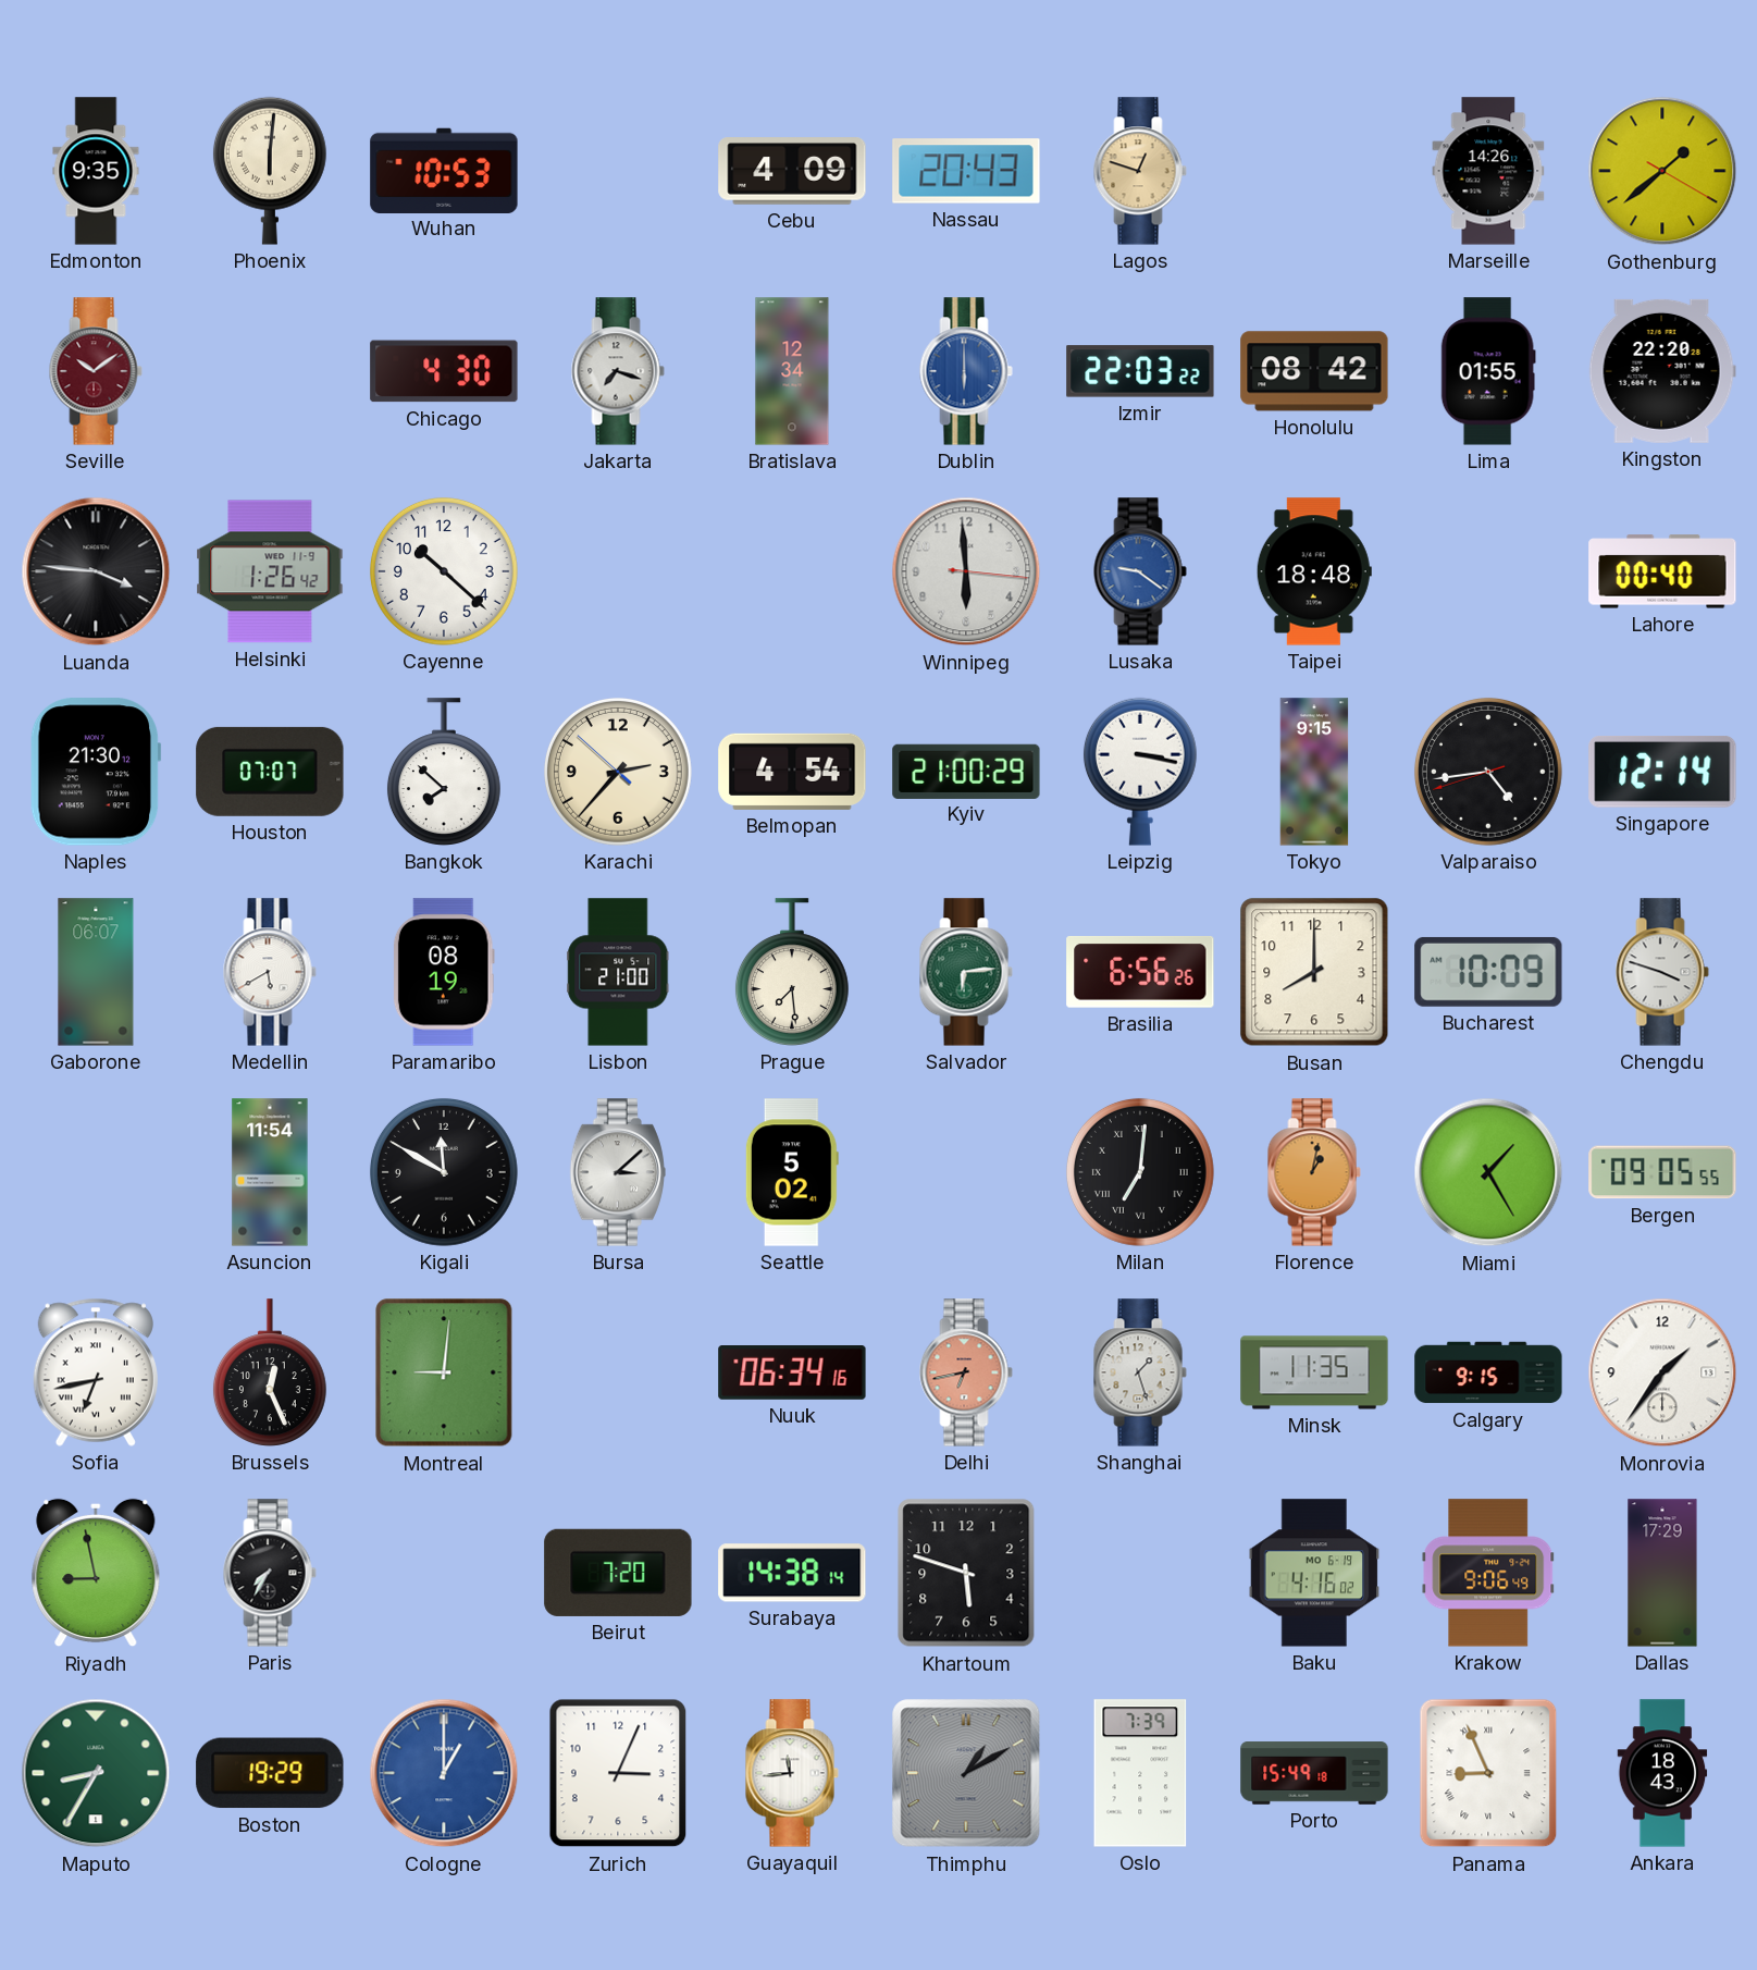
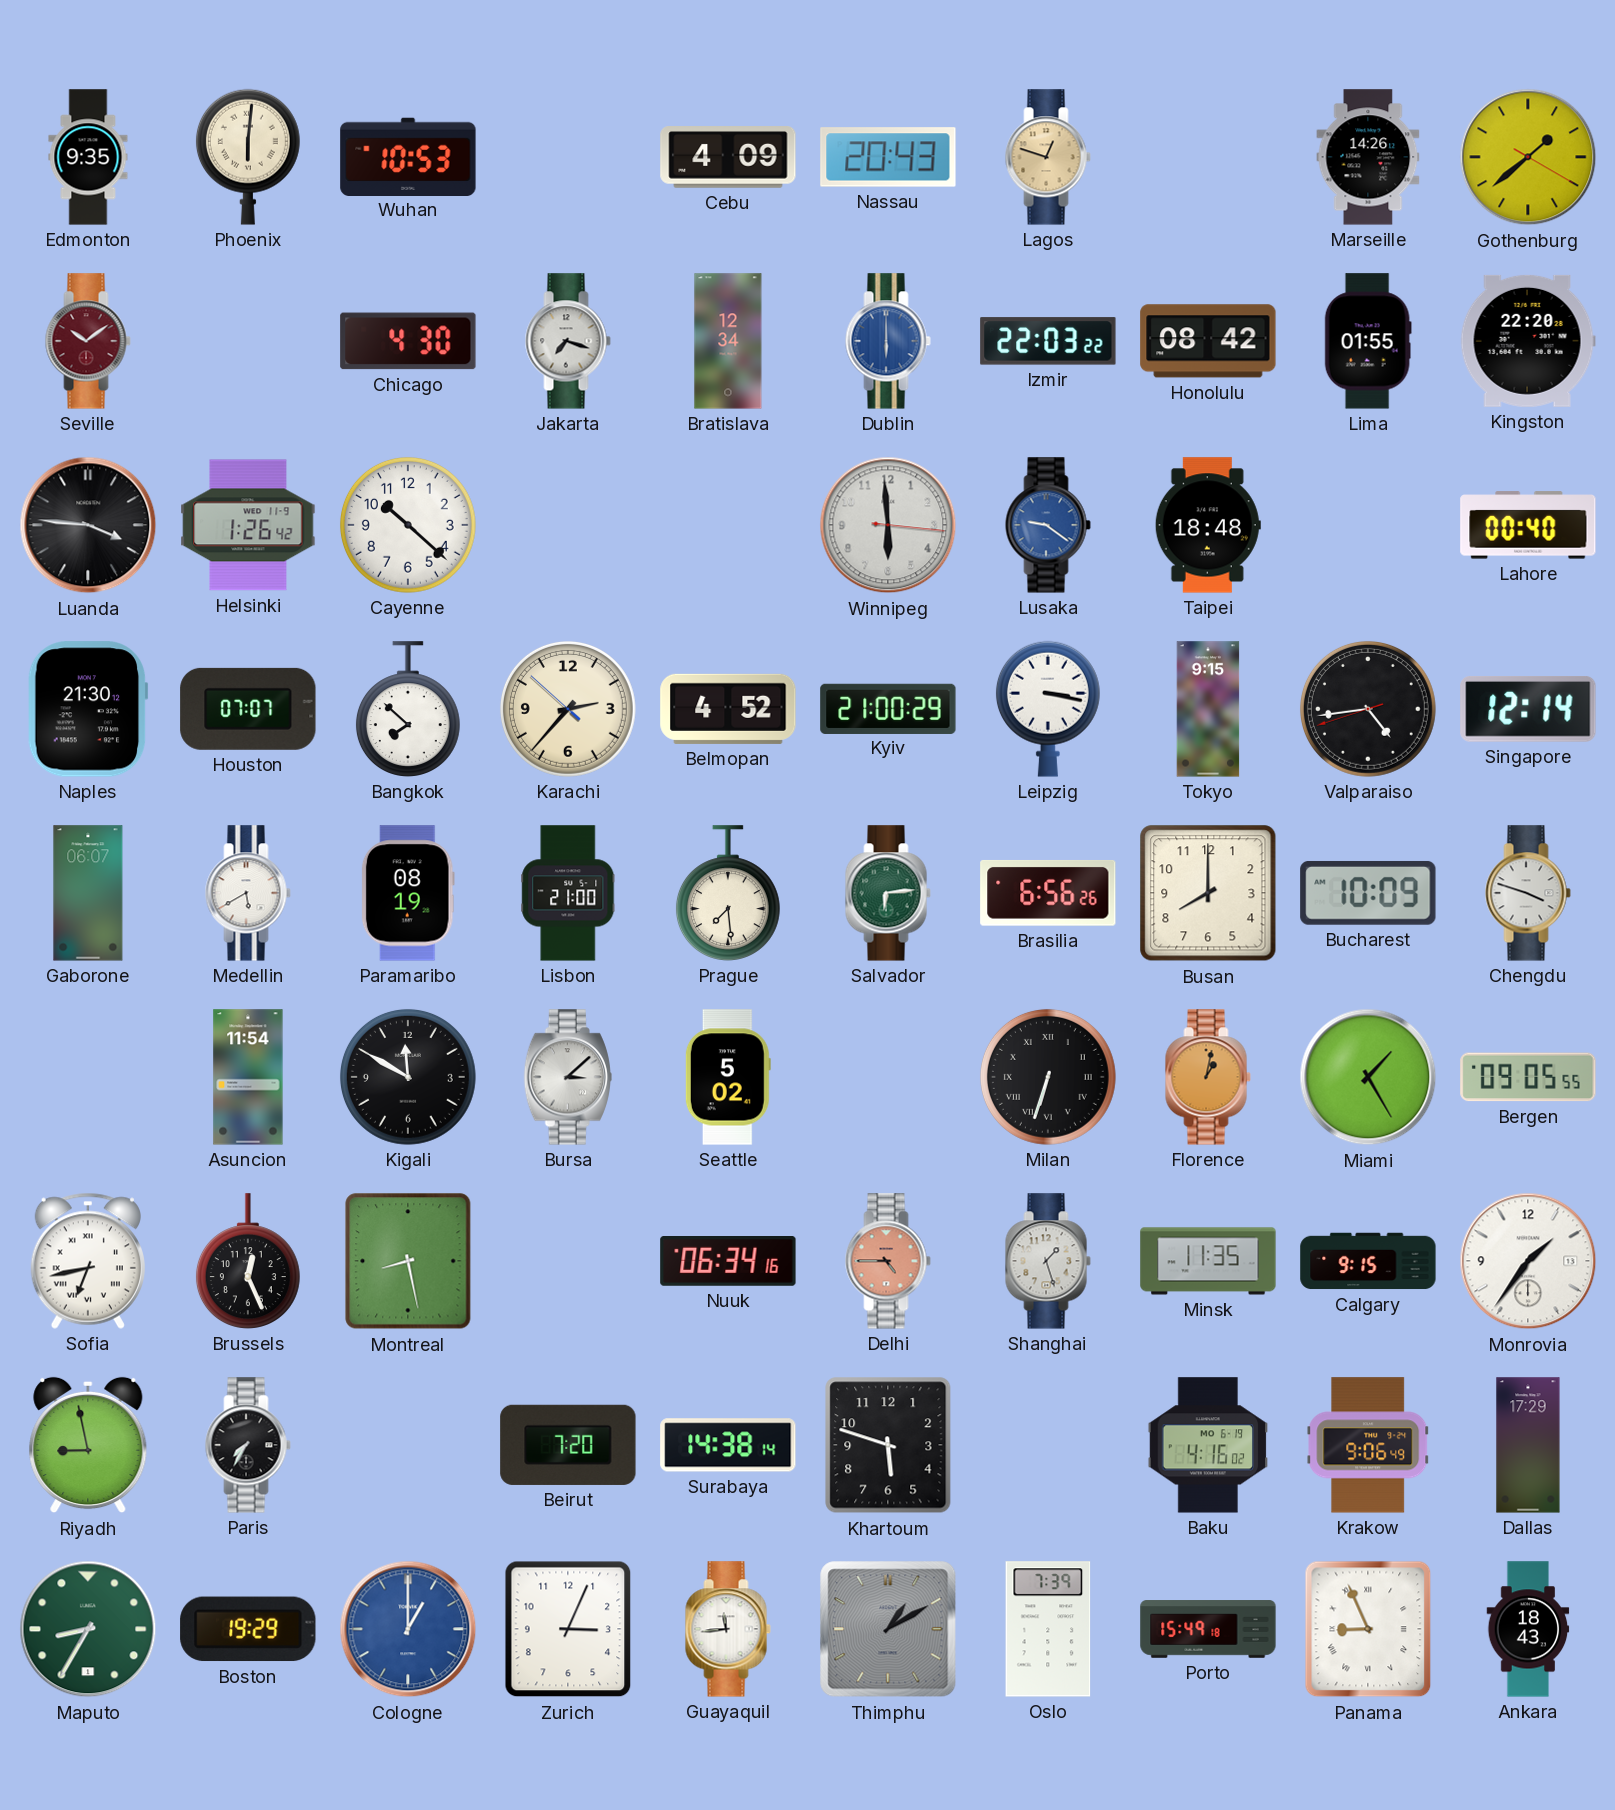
Belmopan: 4:54 -> 4:52
Milan: 7:01 -> 6:33
Montreal: 9:01 -> 8:28
Delhi: 6:43 -> 4:45
